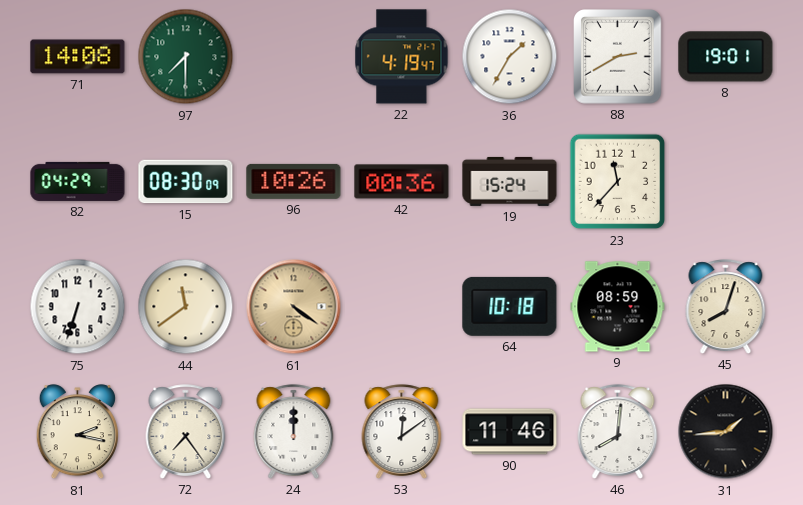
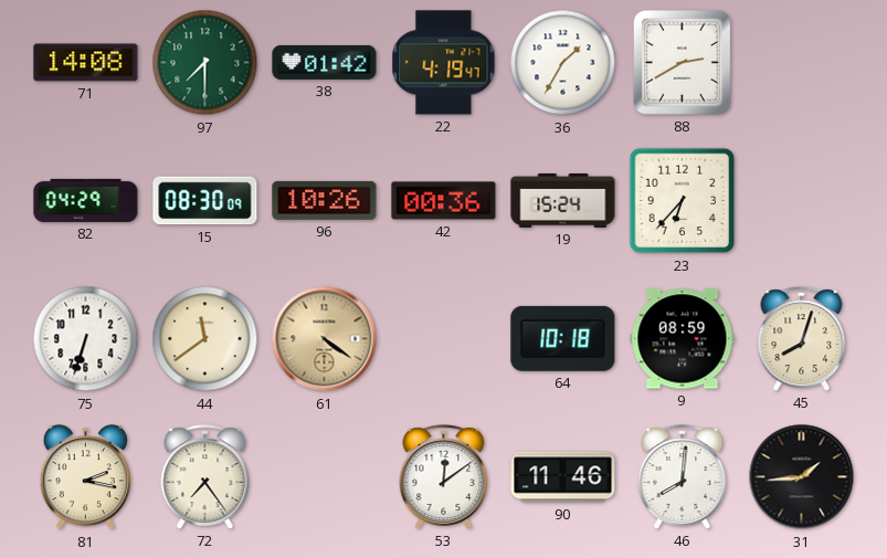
38: none -> 01:42
8: 19:01 -> none
23: 11:37 -> 6:37
24: 12:00 -> none
